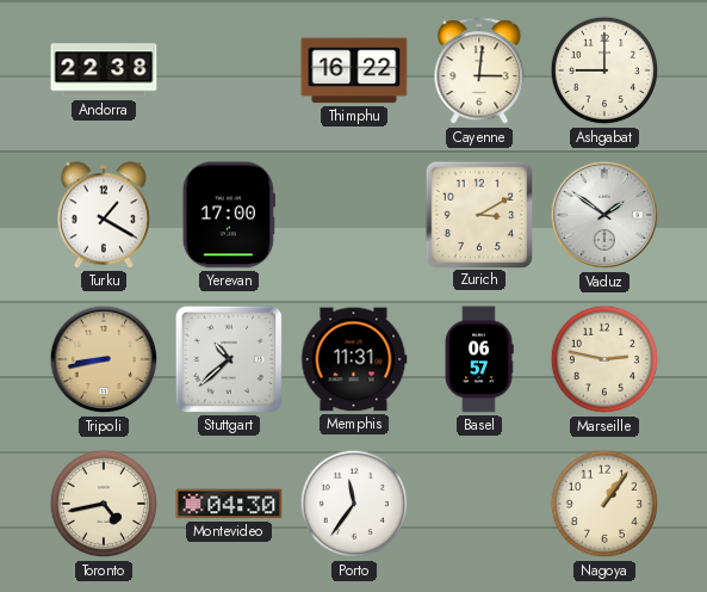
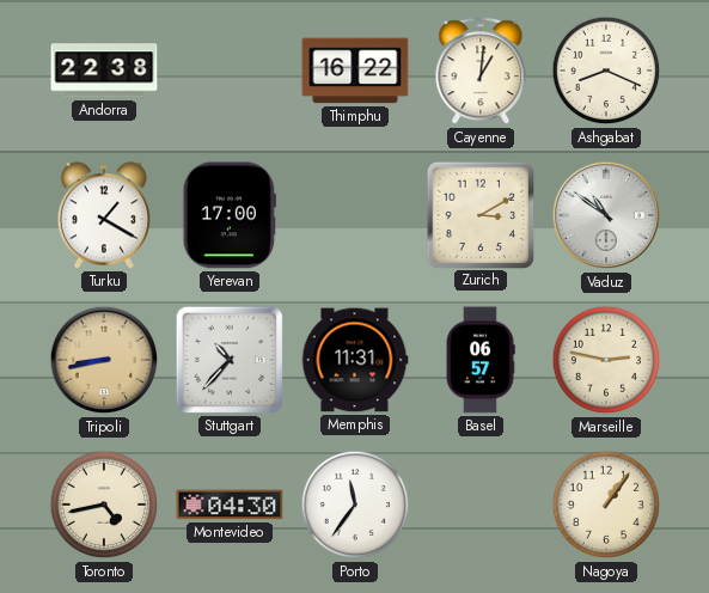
Cayenne: 3:01 -> 1:01
Ashgabat: 9:00 -> 8:19
Vaduz: 1:51 -> 10:51
Stuttgart: 10:38 -> 10:37
